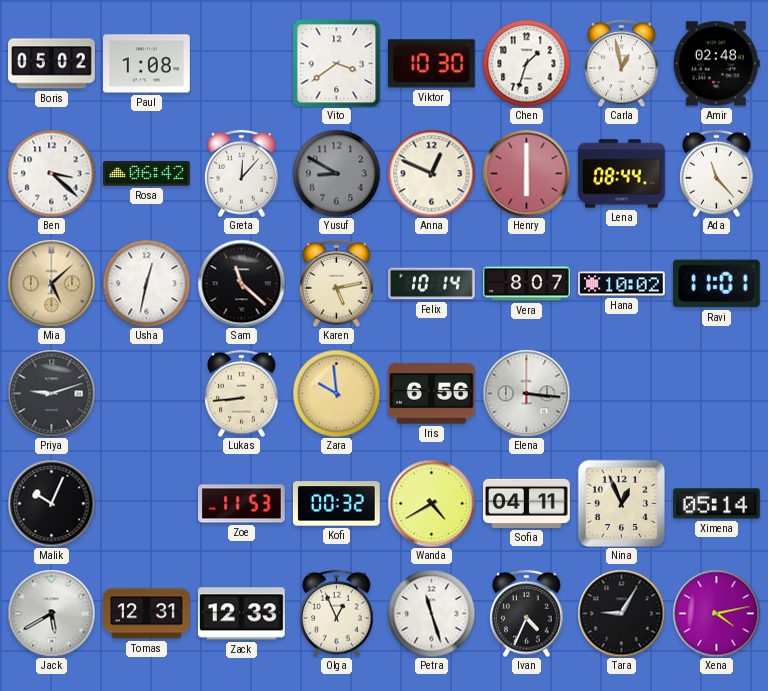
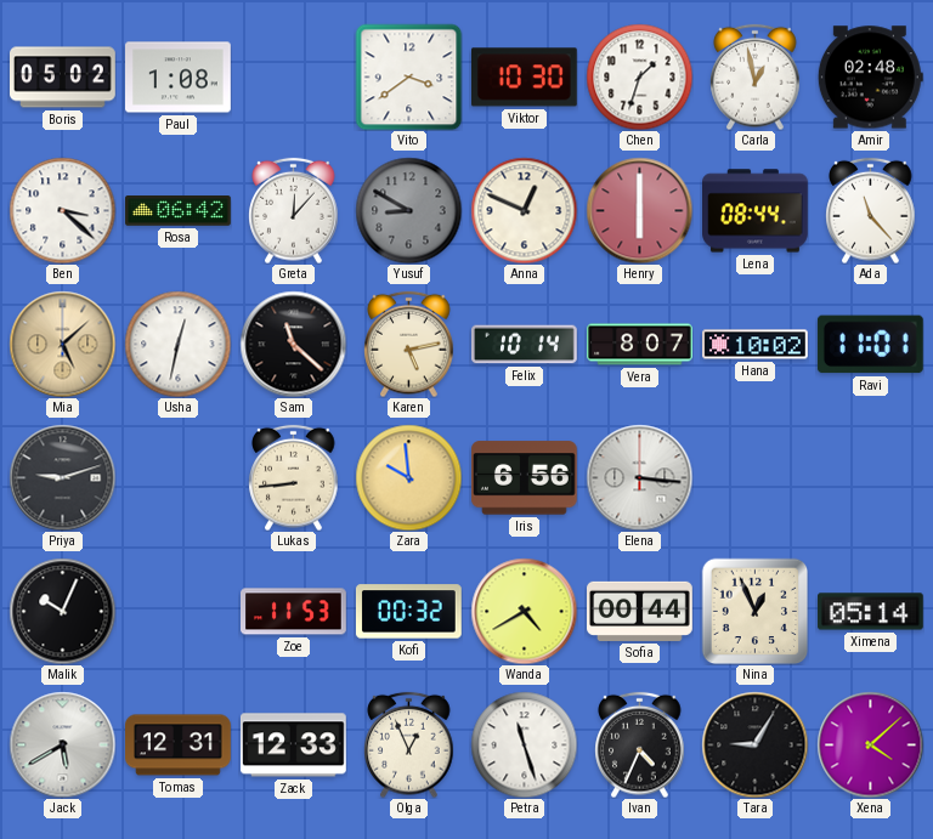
Sofia: 04:11 -> 00:44
Xena: 4:13 -> 4:08
